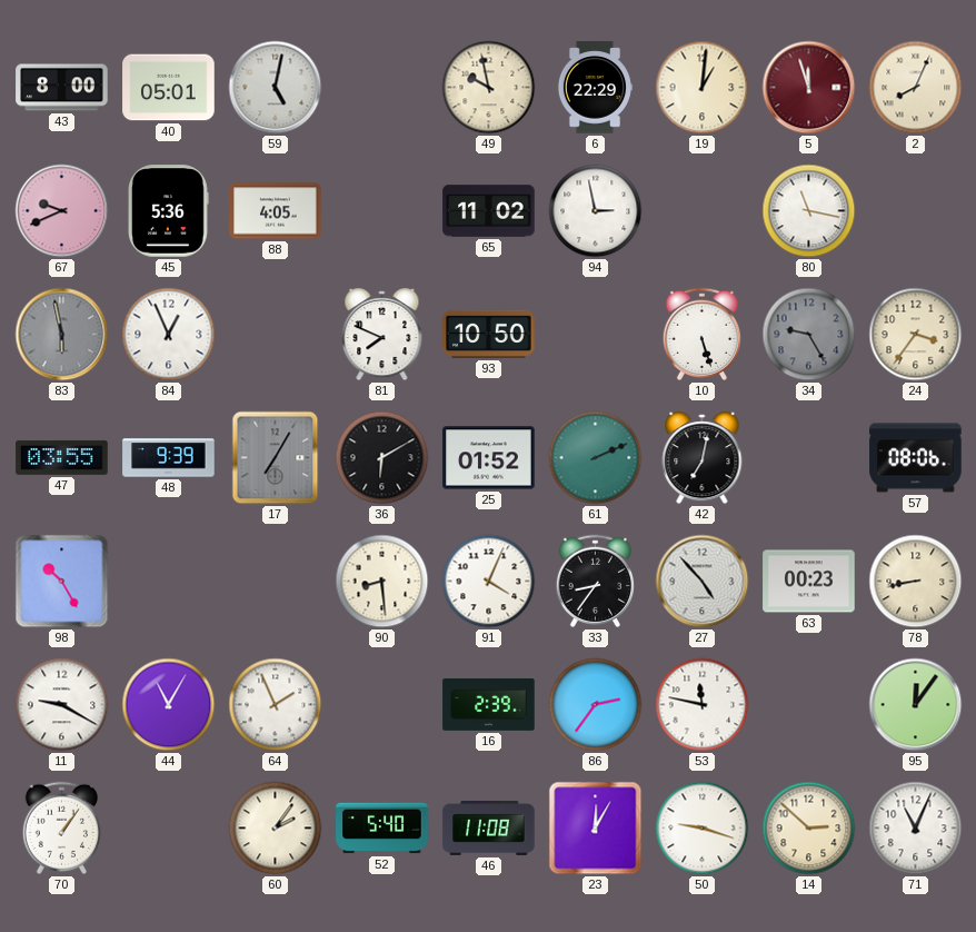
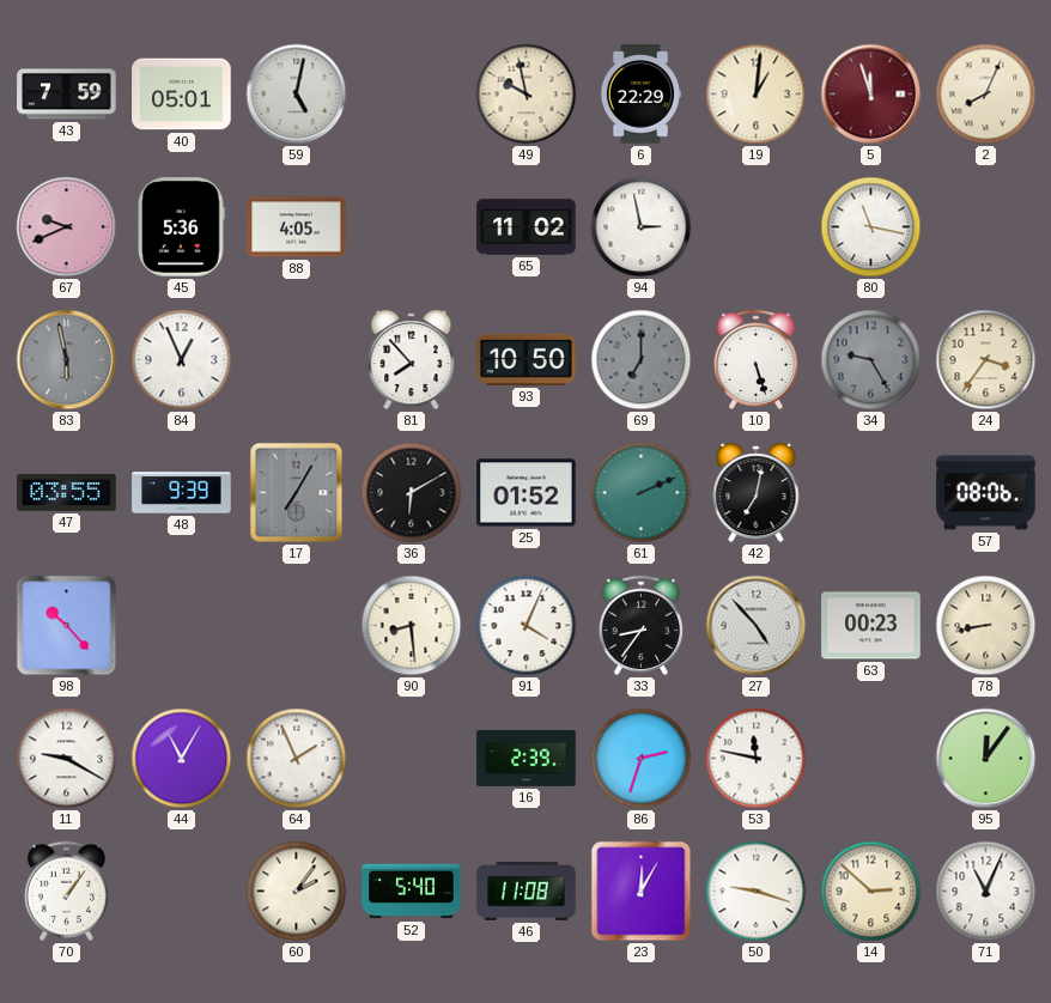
43: 8:00 -> 7:59
81: 7:49 -> 7:53
69: none -> 7:00
98: 10:25 -> 10:23
86: 2:36 -> 2:33
